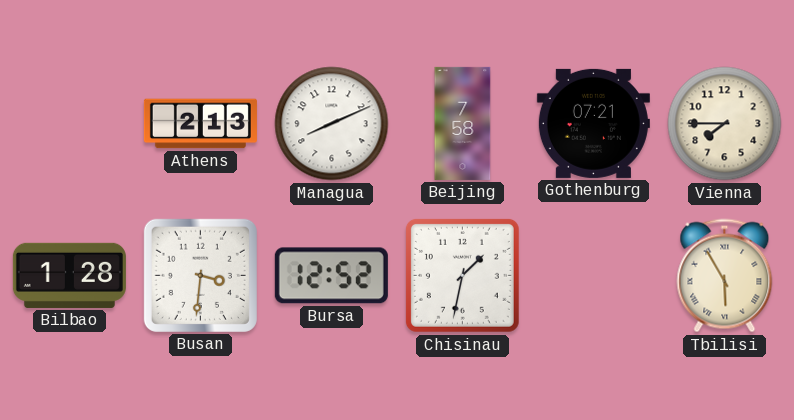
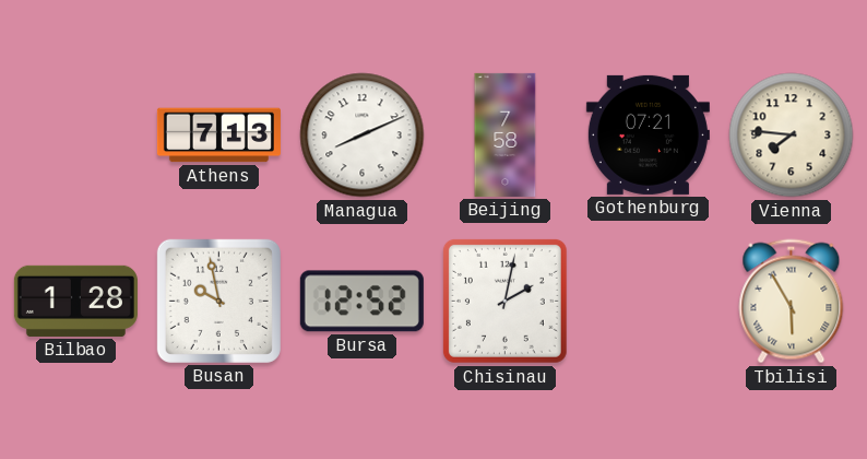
Athens: 2:13 -> 7:13
Vienna: 7:45 -> 7:46
Busan: 3:31 -> 9:58
Chisinau: 1:32 -> 2:02
